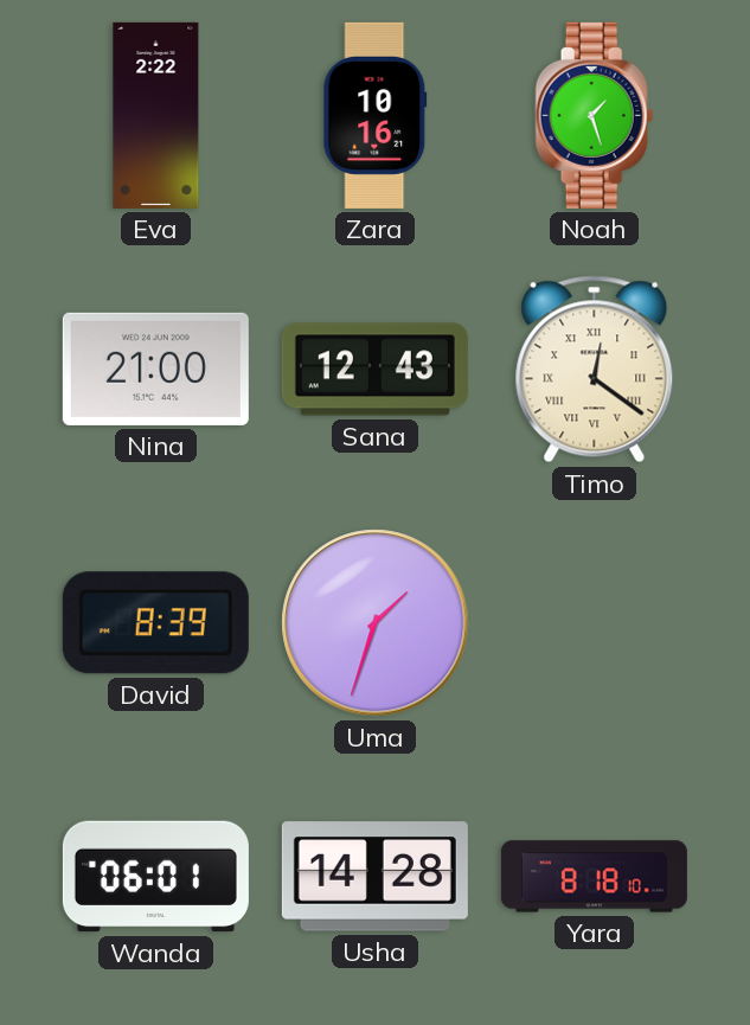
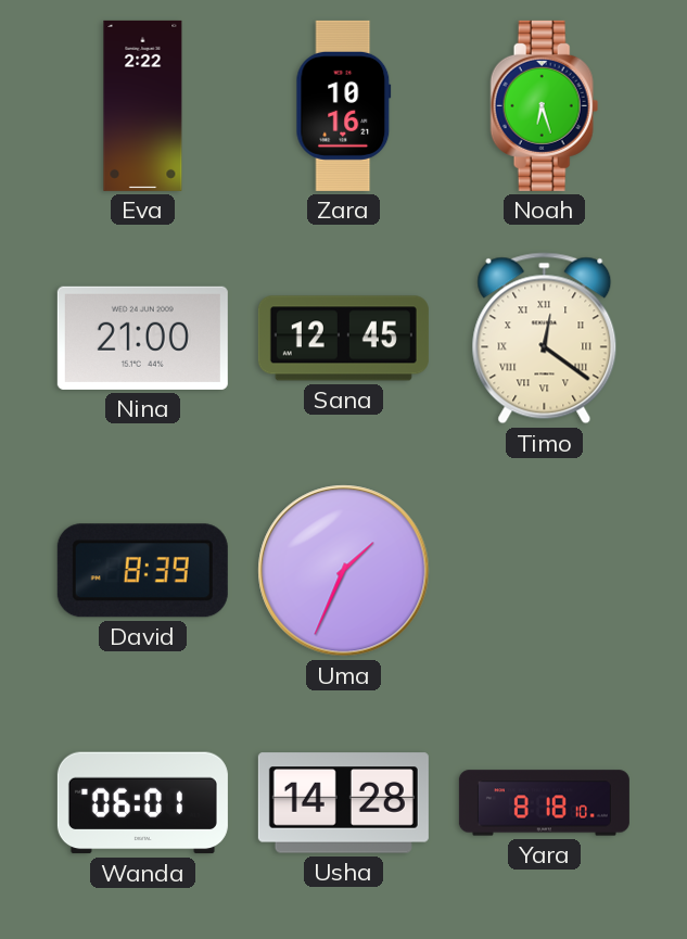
Noah: 1:27 -> 6:27
Sana: 12:43 -> 12:45
Uma: 1:33 -> 1:34
